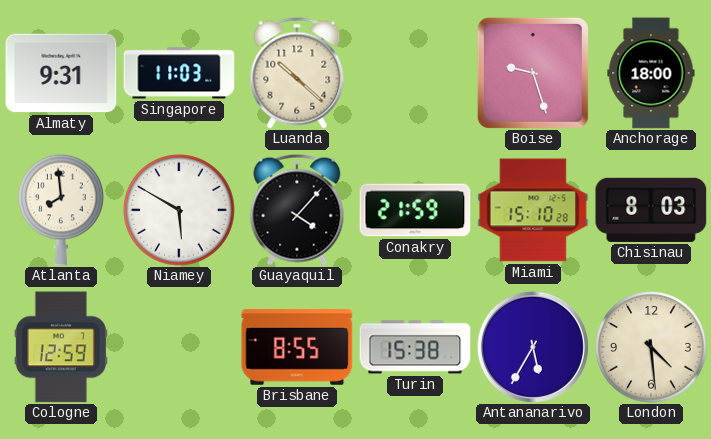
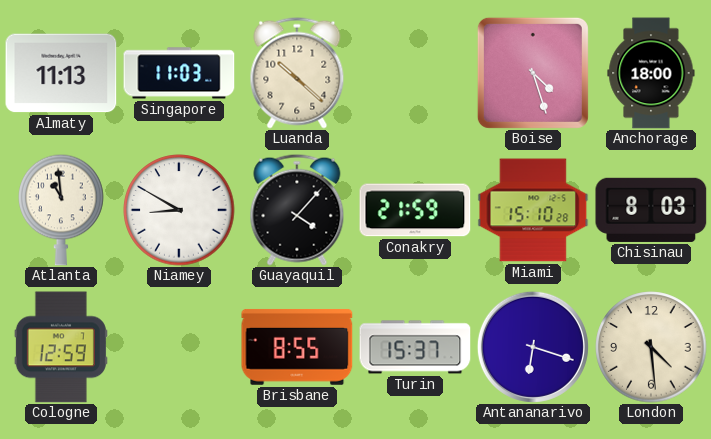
Almaty: 9:31 -> 11:13
Boise: 9:27 -> 4:27
Atlanta: 7:59 -> 10:59
Niamey: 5:50 -> 8:50
Turin: 15:38 -> 15:37
Antananarivo: 5:35 -> 6:18
